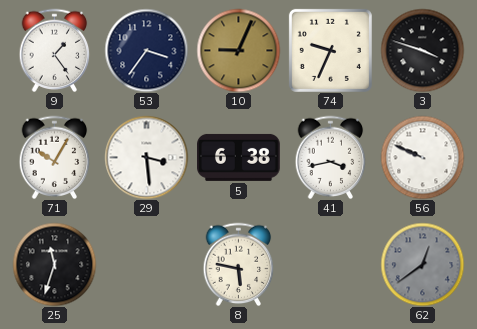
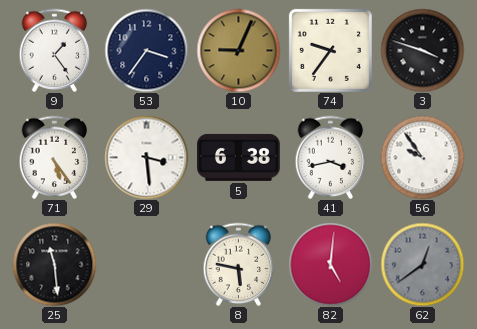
74: 9:34 -> 9:36
71: 10:05 -> 5:24
56: 9:49 -> 9:54
25: 11:33 -> 11:29
82: none -> 5:01
